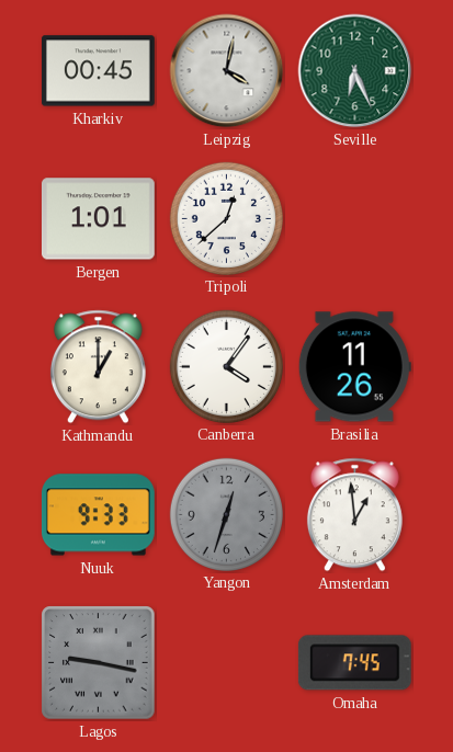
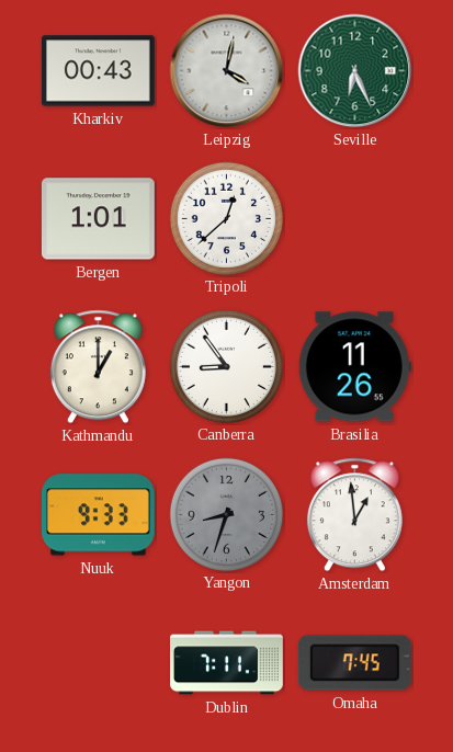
Kharkiv: 00:45 -> 00:43
Canberra: 4:06 -> 8:54
Yangon: 12:33 -> 8:33
Lagos: 9:17 -> none
Dublin: none -> 7:11
